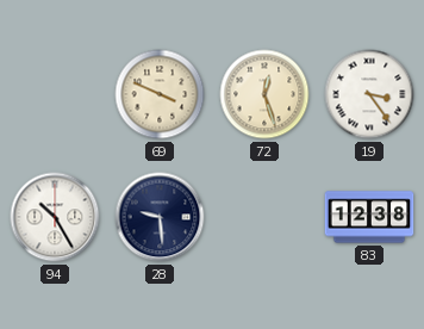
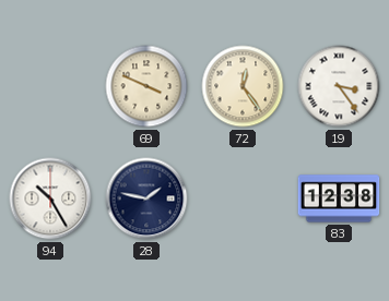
72: 12:27 -> 12:24
28: 9:29 -> 1:47
